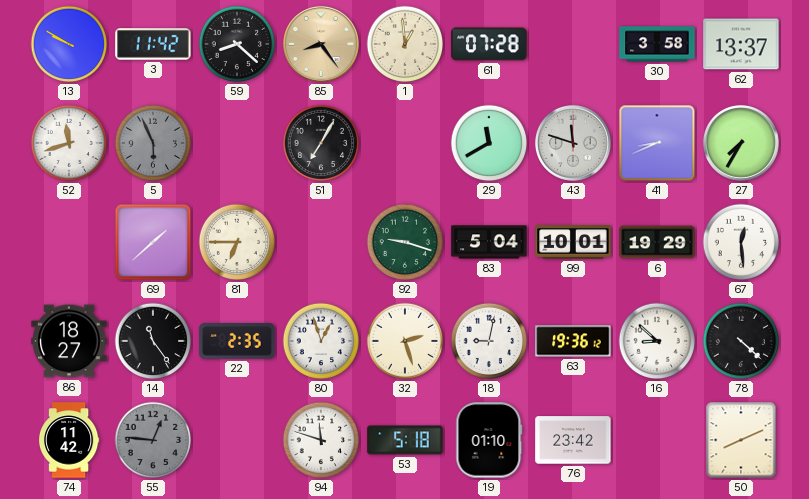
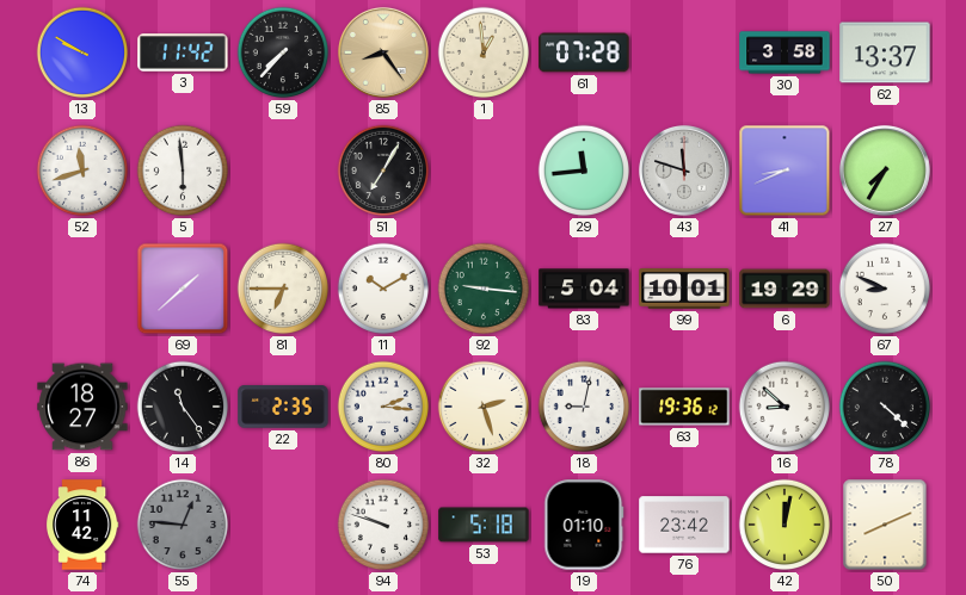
59: 8:22 -> 7:37
5: 5:56 -> 5:59
5 dial: grey -> white
29: 11:40 -> 11:44
11: none -> 10:10
92: 9:18 -> 9:16
67: 12:29 -> 8:49
80: 12:57 -> 2:16
94: 11:48 -> 9:48
42: none -> 12:02
